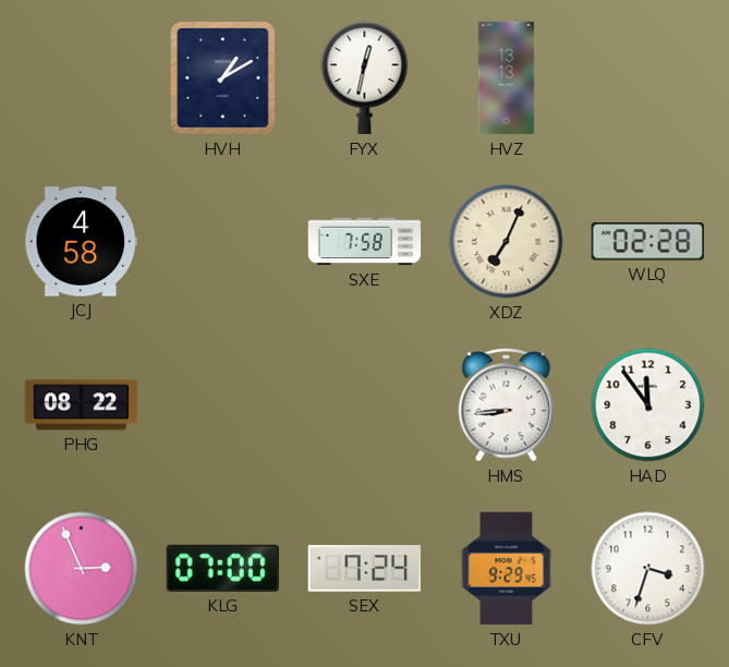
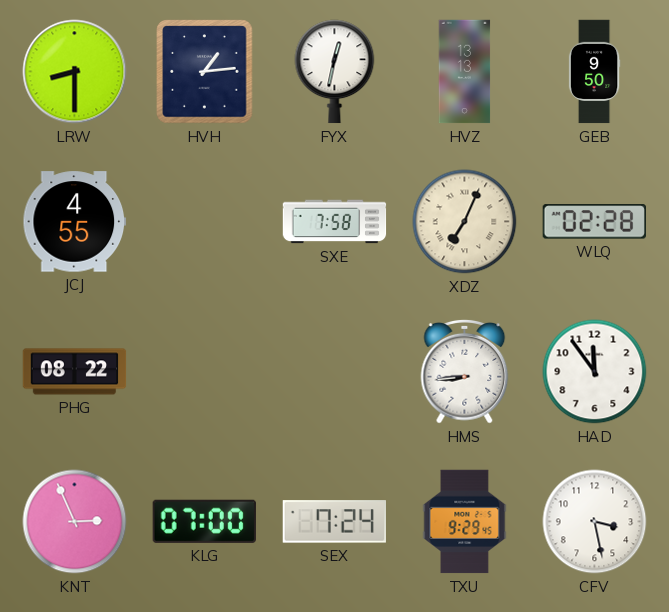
LRW: none -> 8:30
HVH: 1:10 -> 1:14
GEB: none -> 9:50
JCJ: 4:58 -> 4:55
CFV: 3:33 -> 3:28
